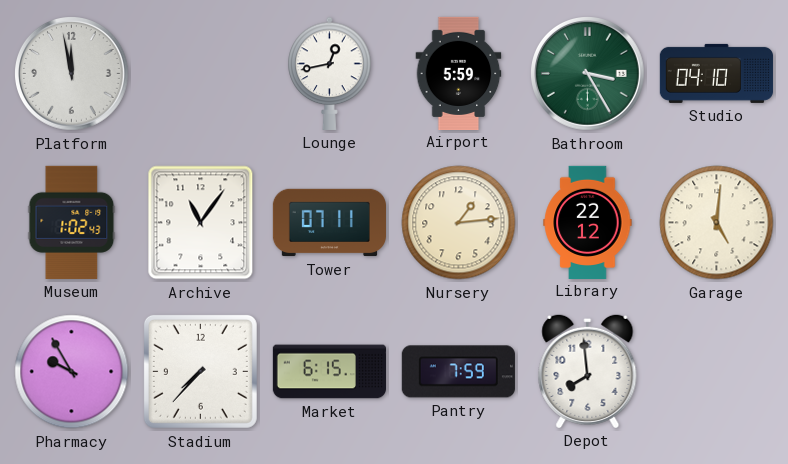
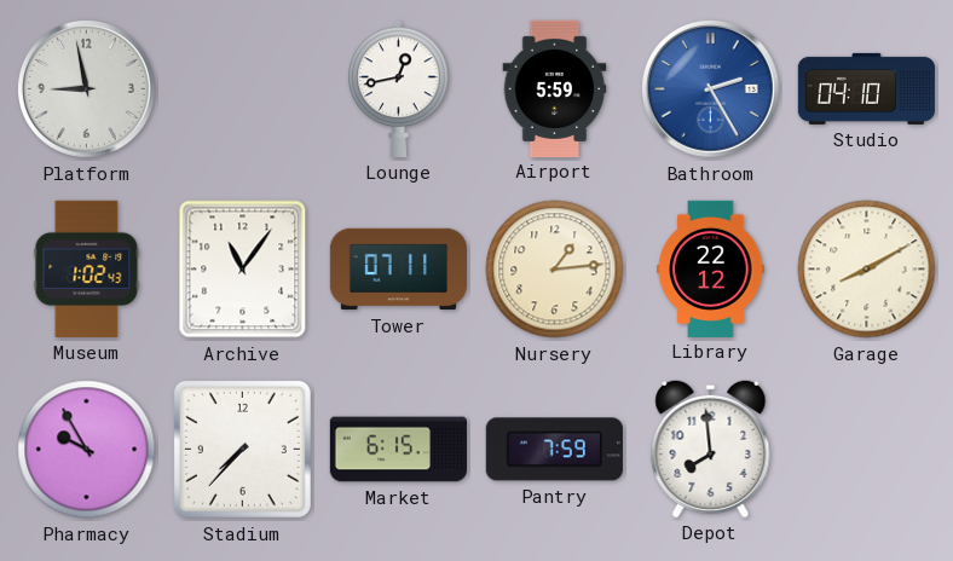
Platform: 11:58 -> 8:58
Bathroom: 3:25 -> 2:25
Bathroom dial: green -> blue
Garage: 5:01 -> 8:10
